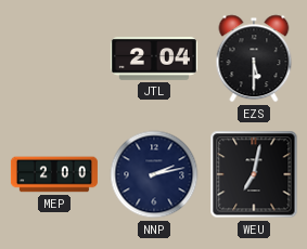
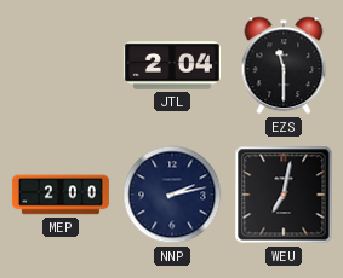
EZS: 5:30 -> 11:30
